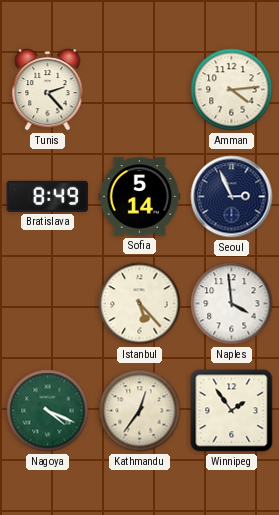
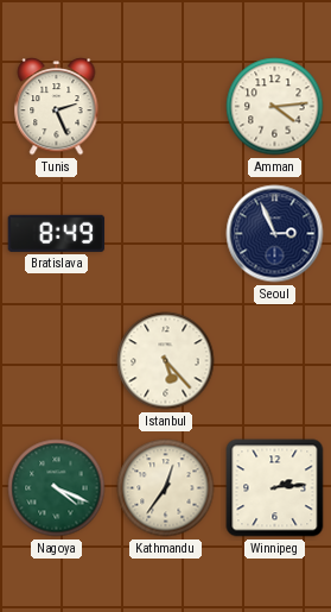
Tunis: 2:23 -> 2:26
Sofia: 5:14 -> none
Naples: 3:59 -> none
Winnipeg: 1:54 -> 2:14
